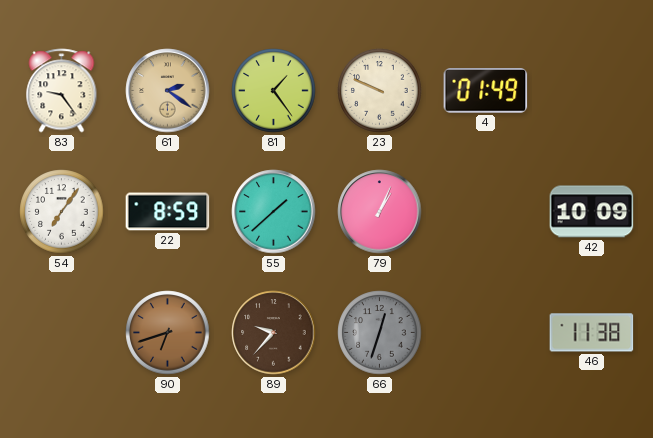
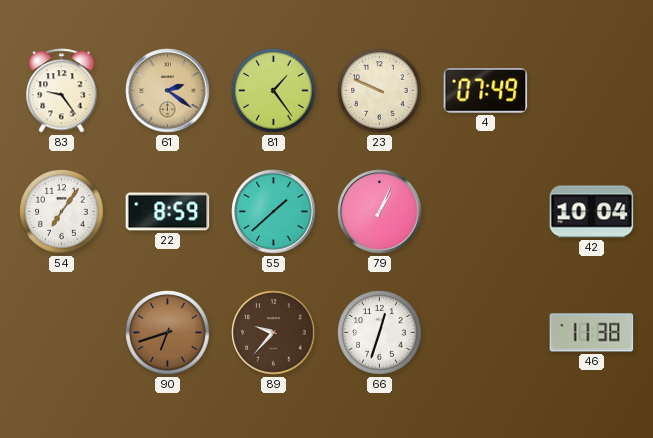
4: 01:49 -> 07:49
42: 10:09 -> 10:04
66 dial: grey -> white
